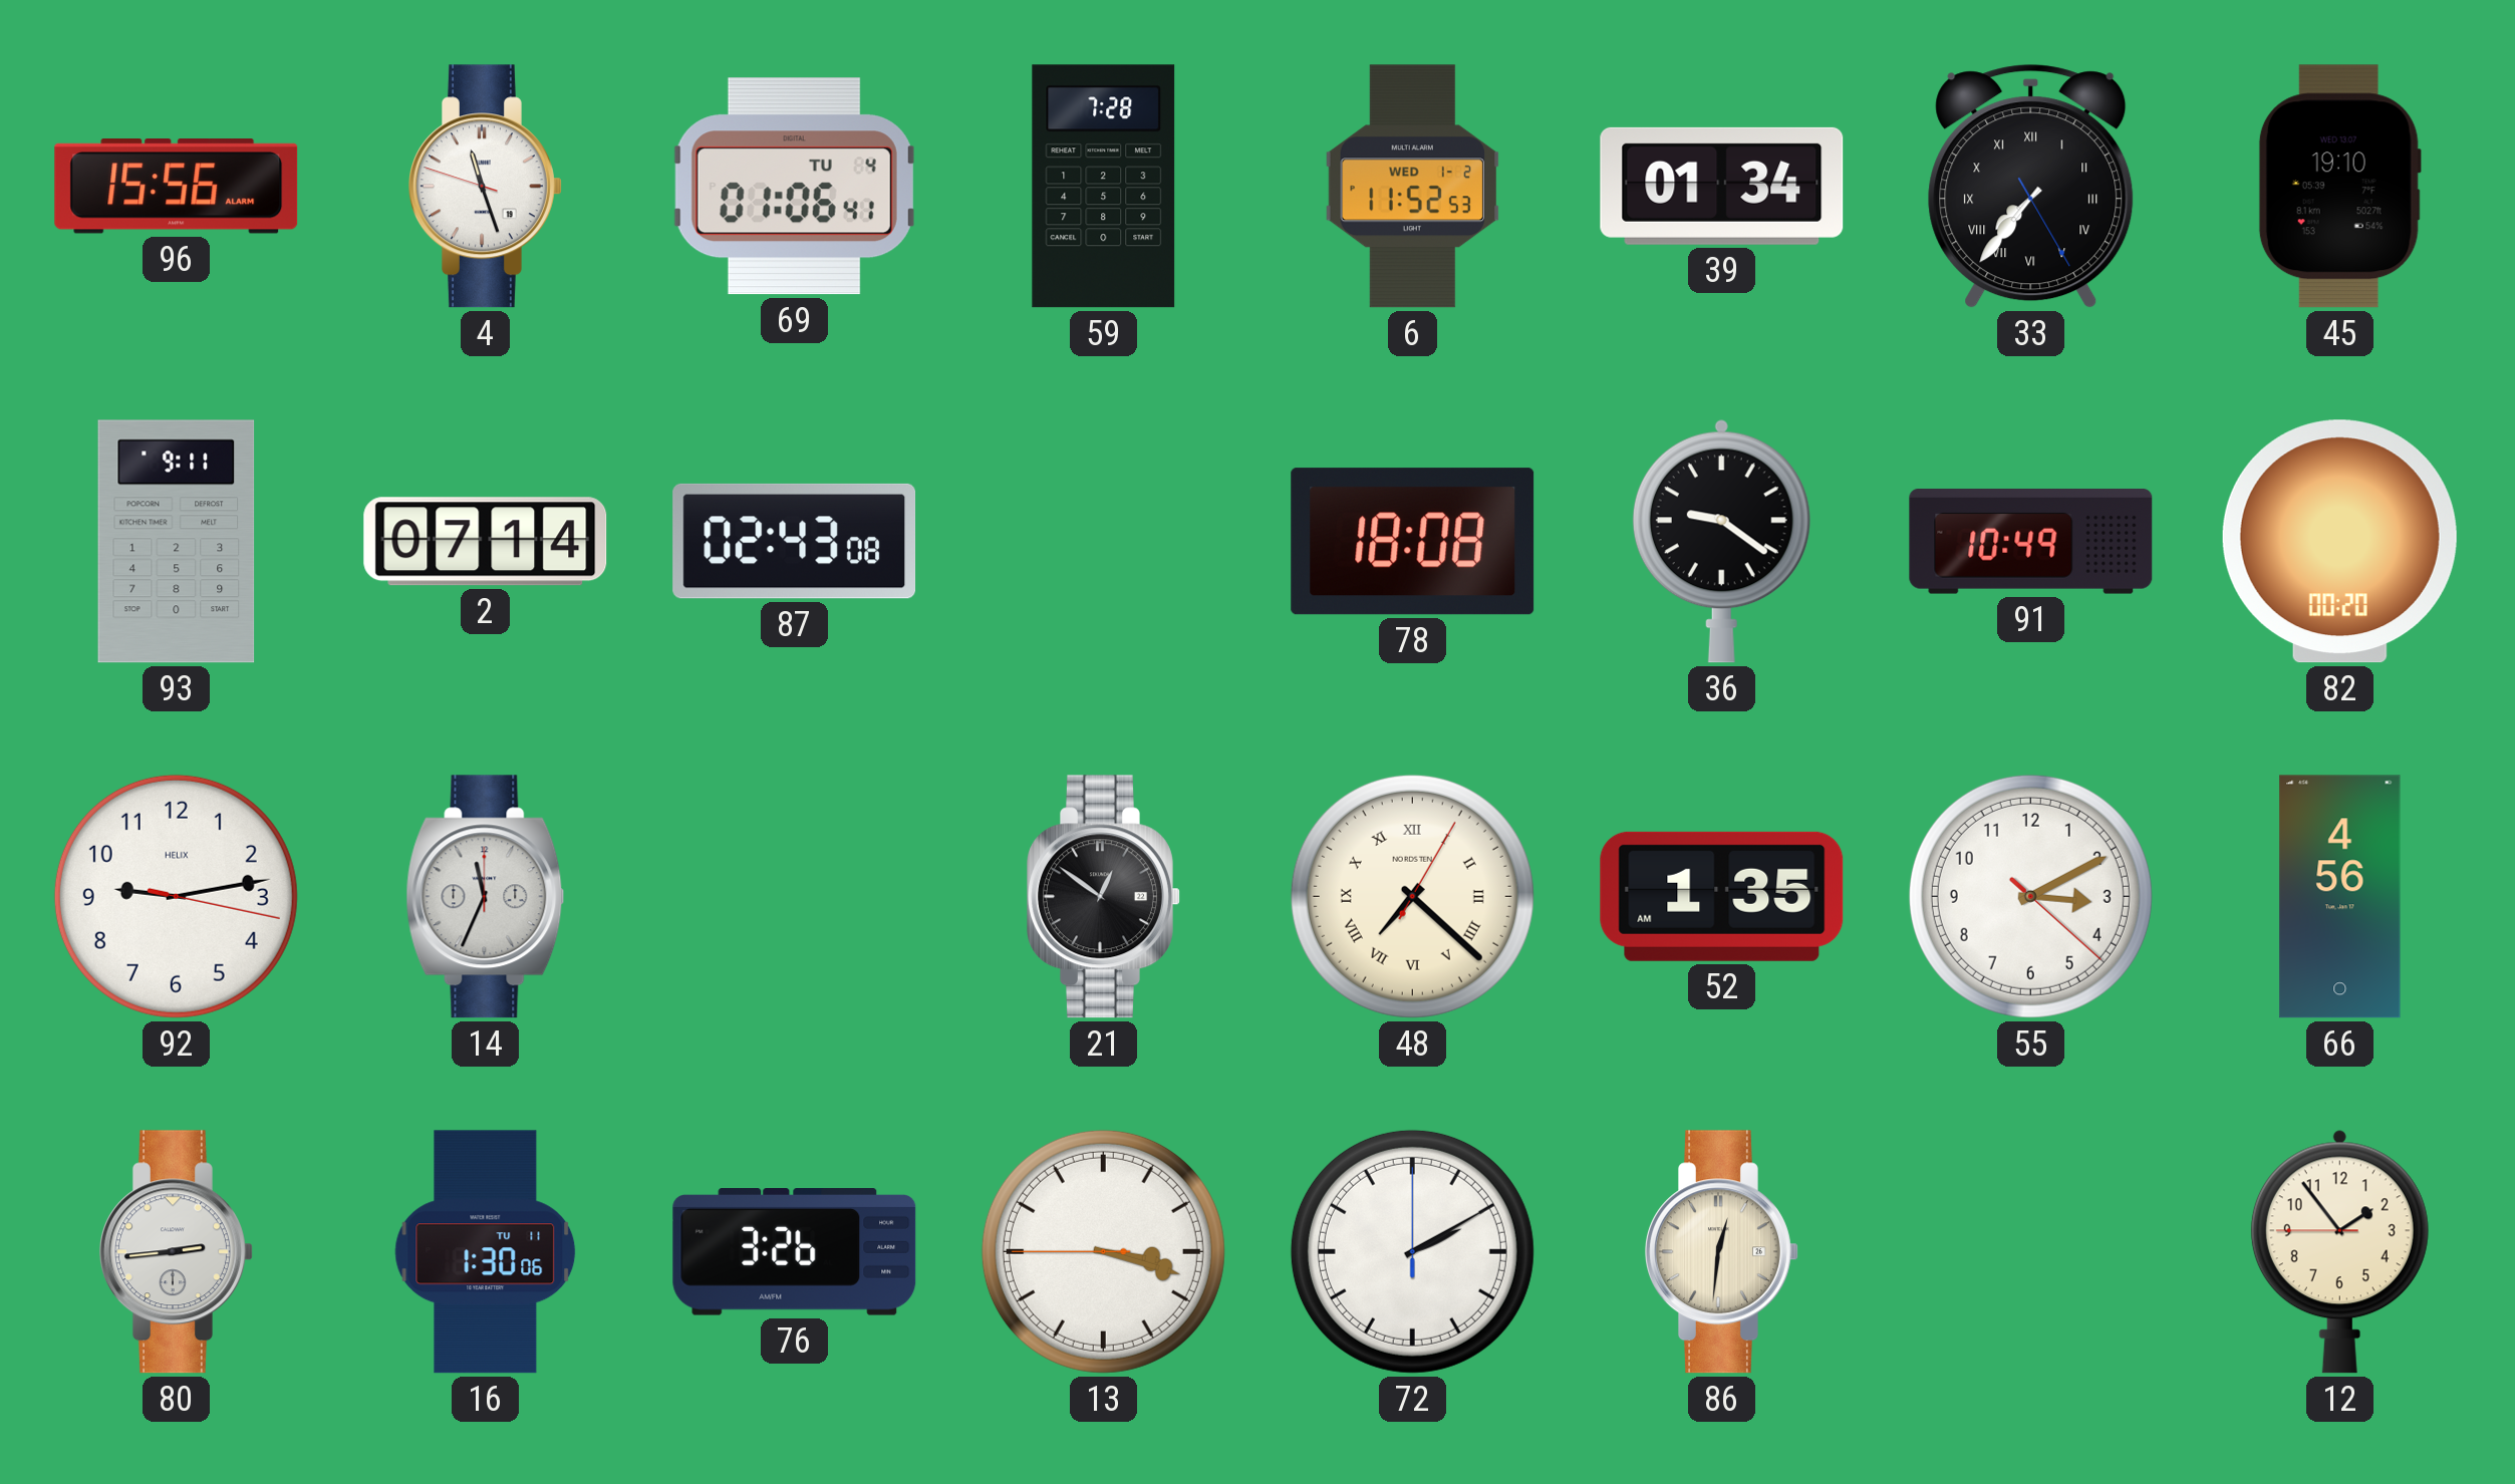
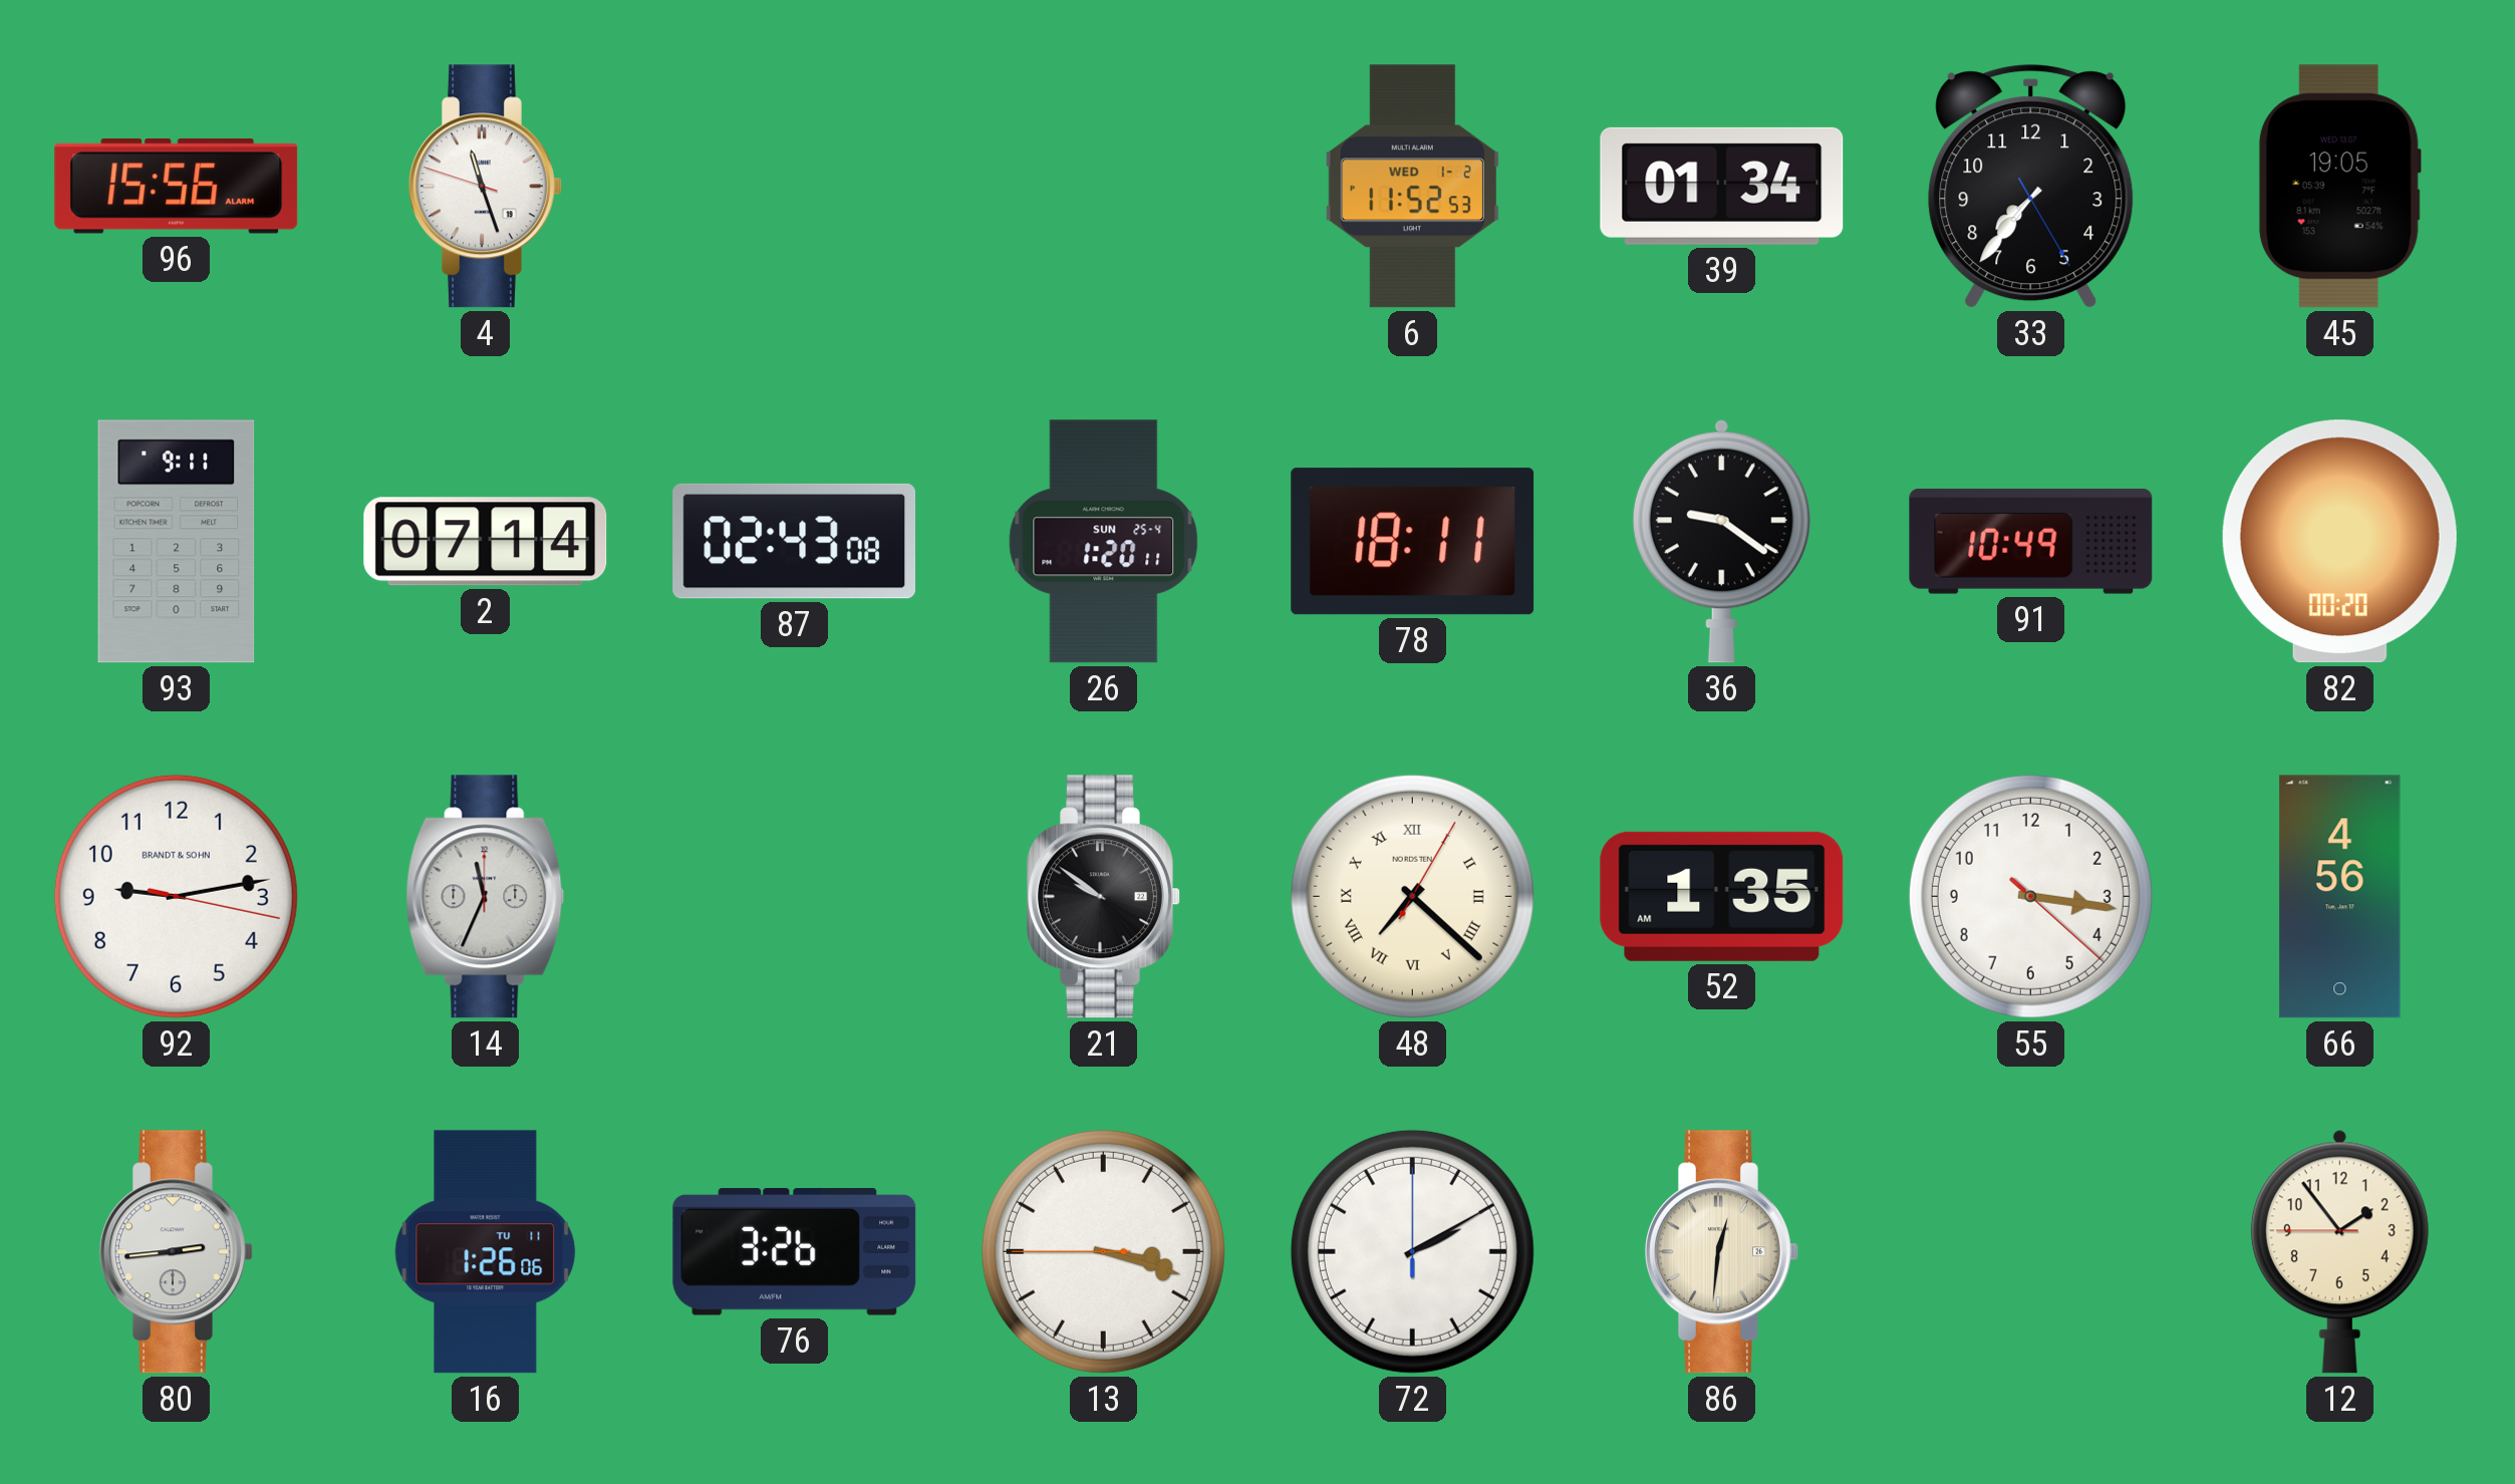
69: 01:06 -> none
59: 7:28 -> none
33 numerals: Roman -> Arabic
45: 19:10 -> 19:05
26: none -> 1:20
78: 18:08 -> 18:11
92 brand: HELIX -> BRANDT & SOHN
21: 12:51 -> 9:51
55: 3:10 -> 3:16
16: 1:30 -> 1:26
